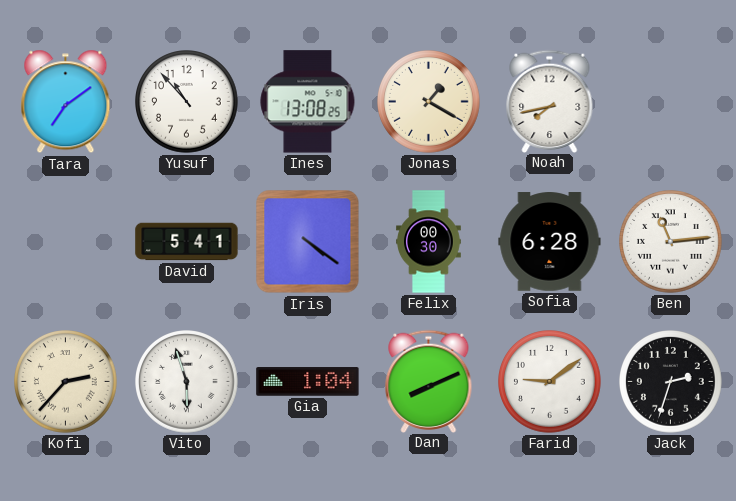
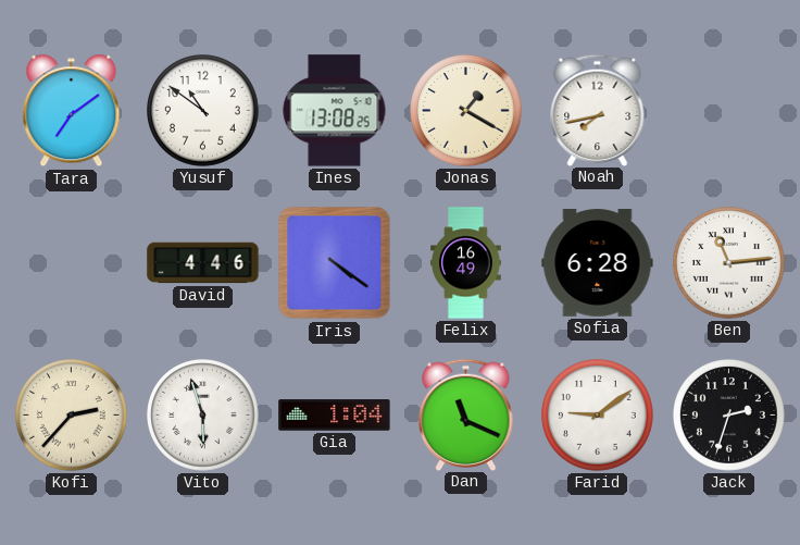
Yusuf: 10:53 -> 10:51
David: 5:41 -> 4:46
Felix: 00:30 -> 16:49
Dan: 8:11 -> 11:19
